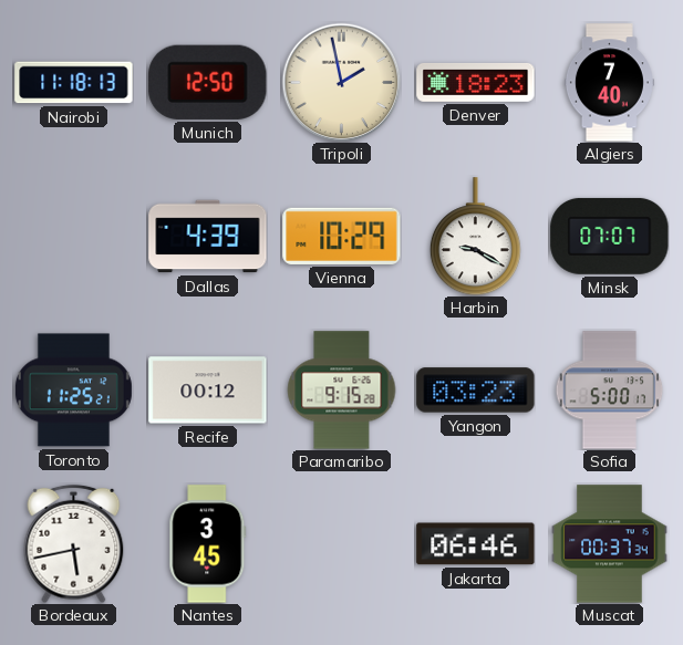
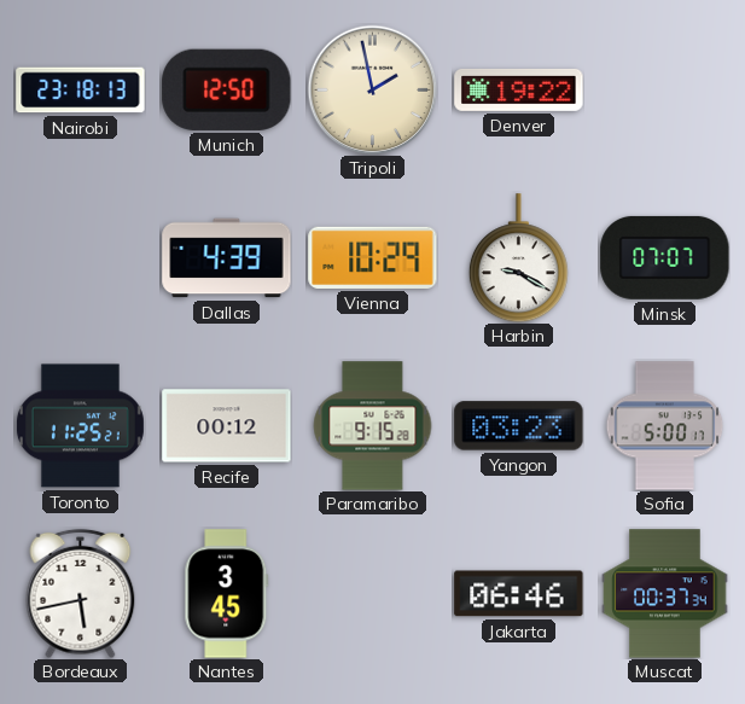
Nairobi: 11:18 -> 23:18
Denver: 18:23 -> 19:22
Algiers: 7:40 -> none
